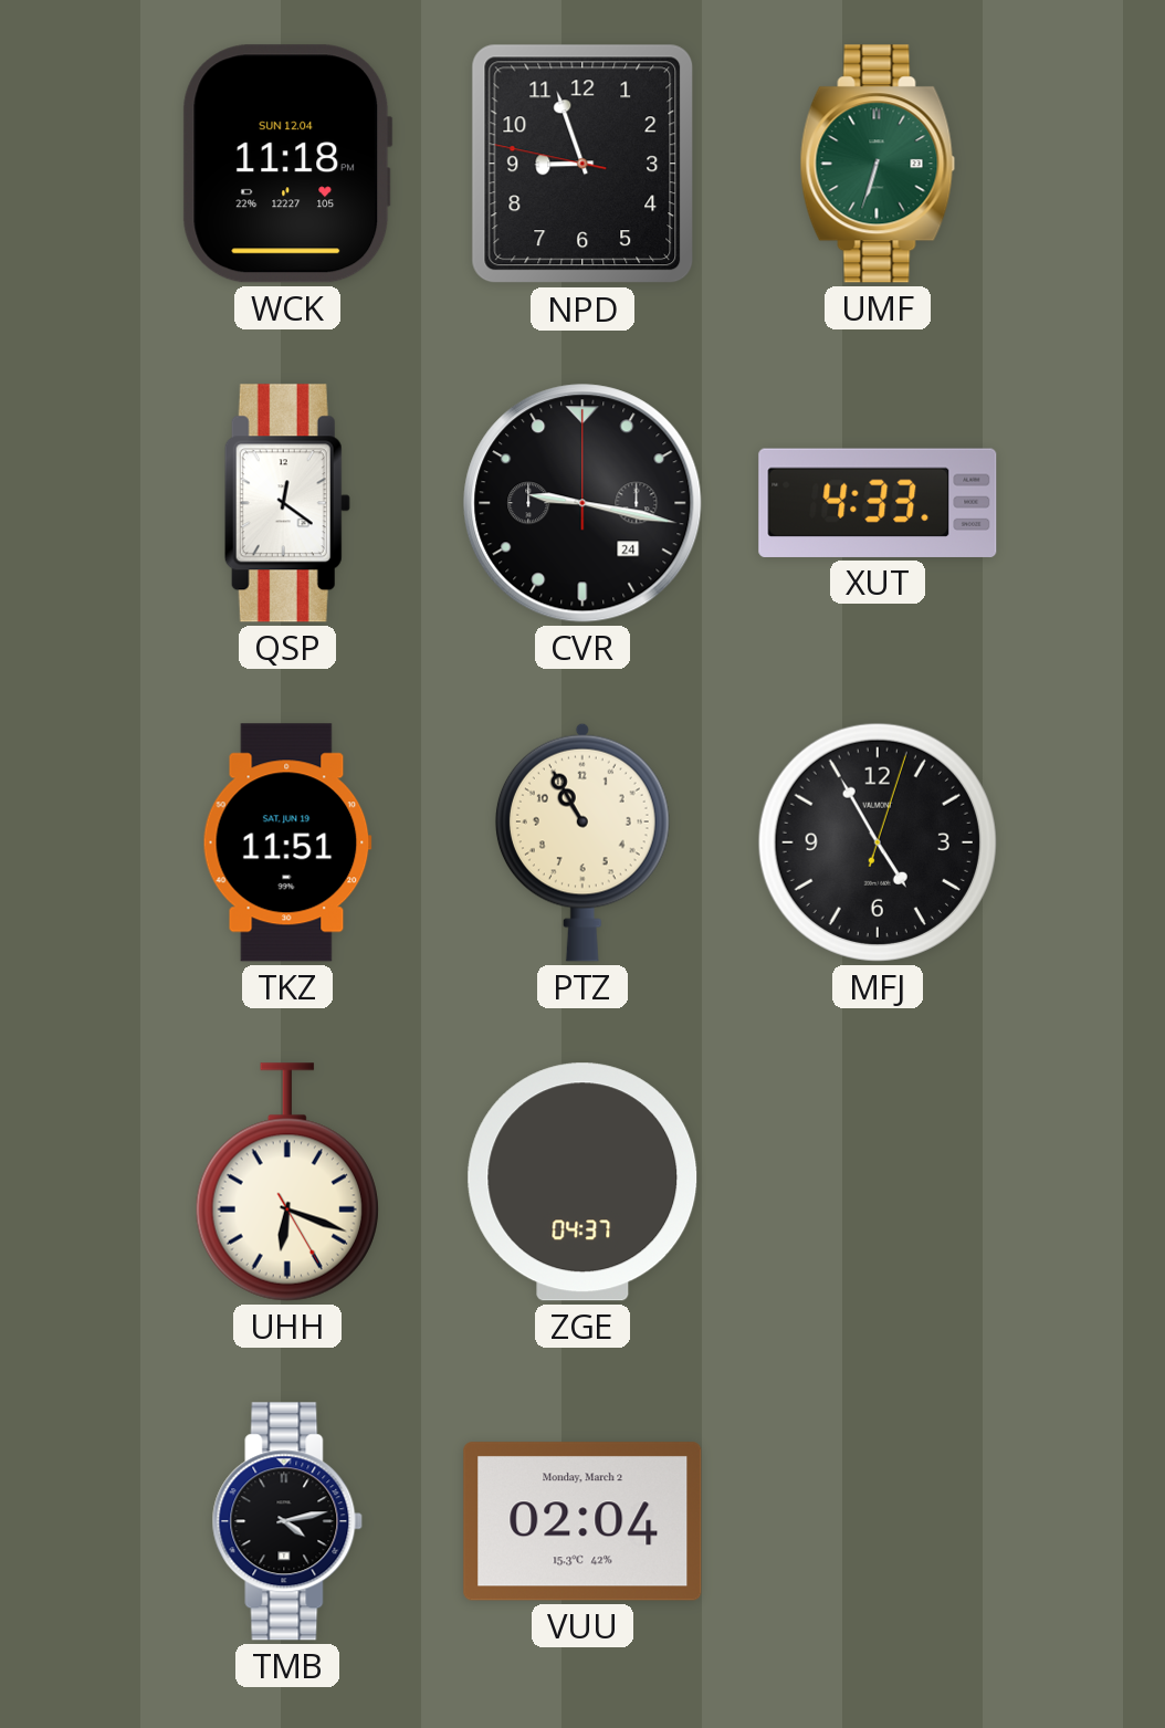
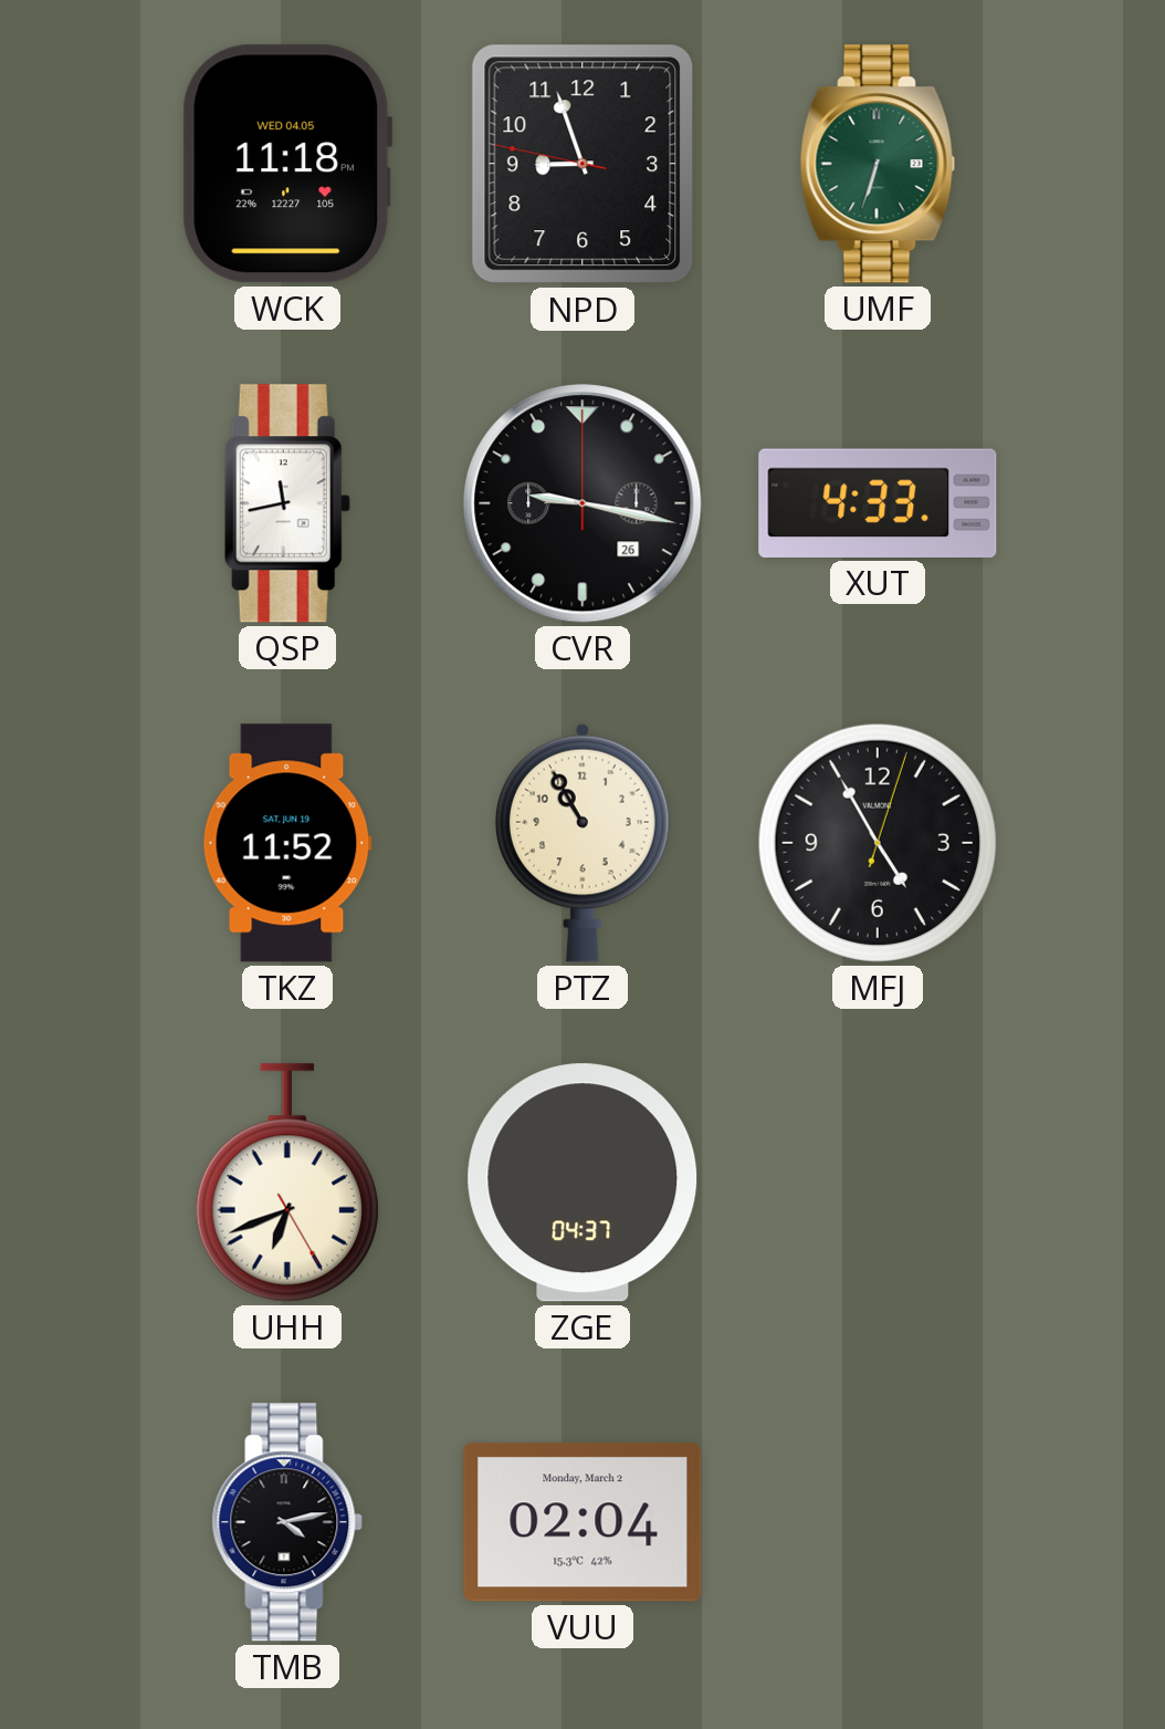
WCK date: SUN 12.04 -> WED 04.05
QSP: 12:21 -> 11:43
CVR date: 24 -> 26
TKZ: 11:51 -> 11:52
UHH: 6:18 -> 6:41
